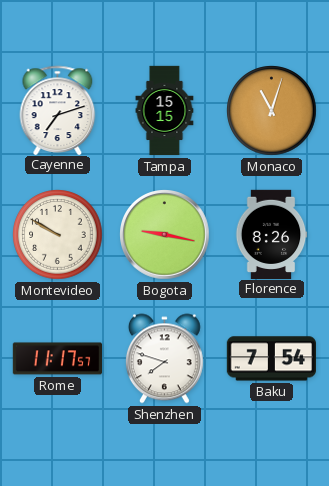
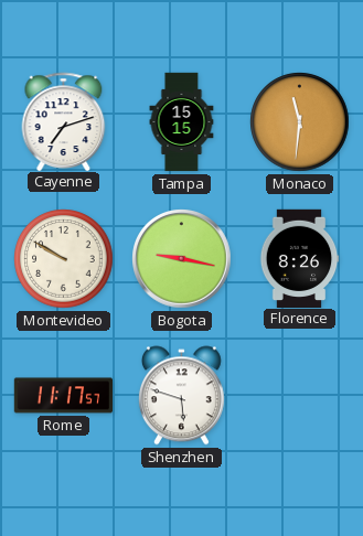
Monaco: 11:03 -> 11:31
Shenzhen: 7:48 -> 5:48
Baku: 7:54 -> none
